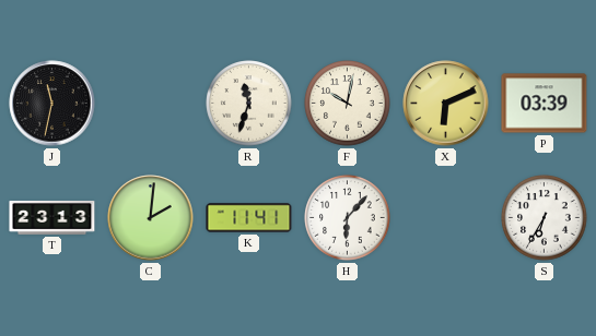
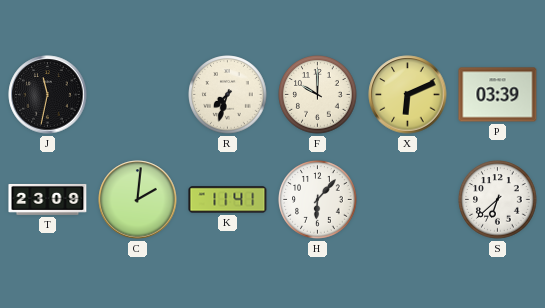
R: 11:33 -> 7:33
F: 10:02 -> 10:00
T: 23:13 -> 23:09
S: 6:35 -> 6:38
